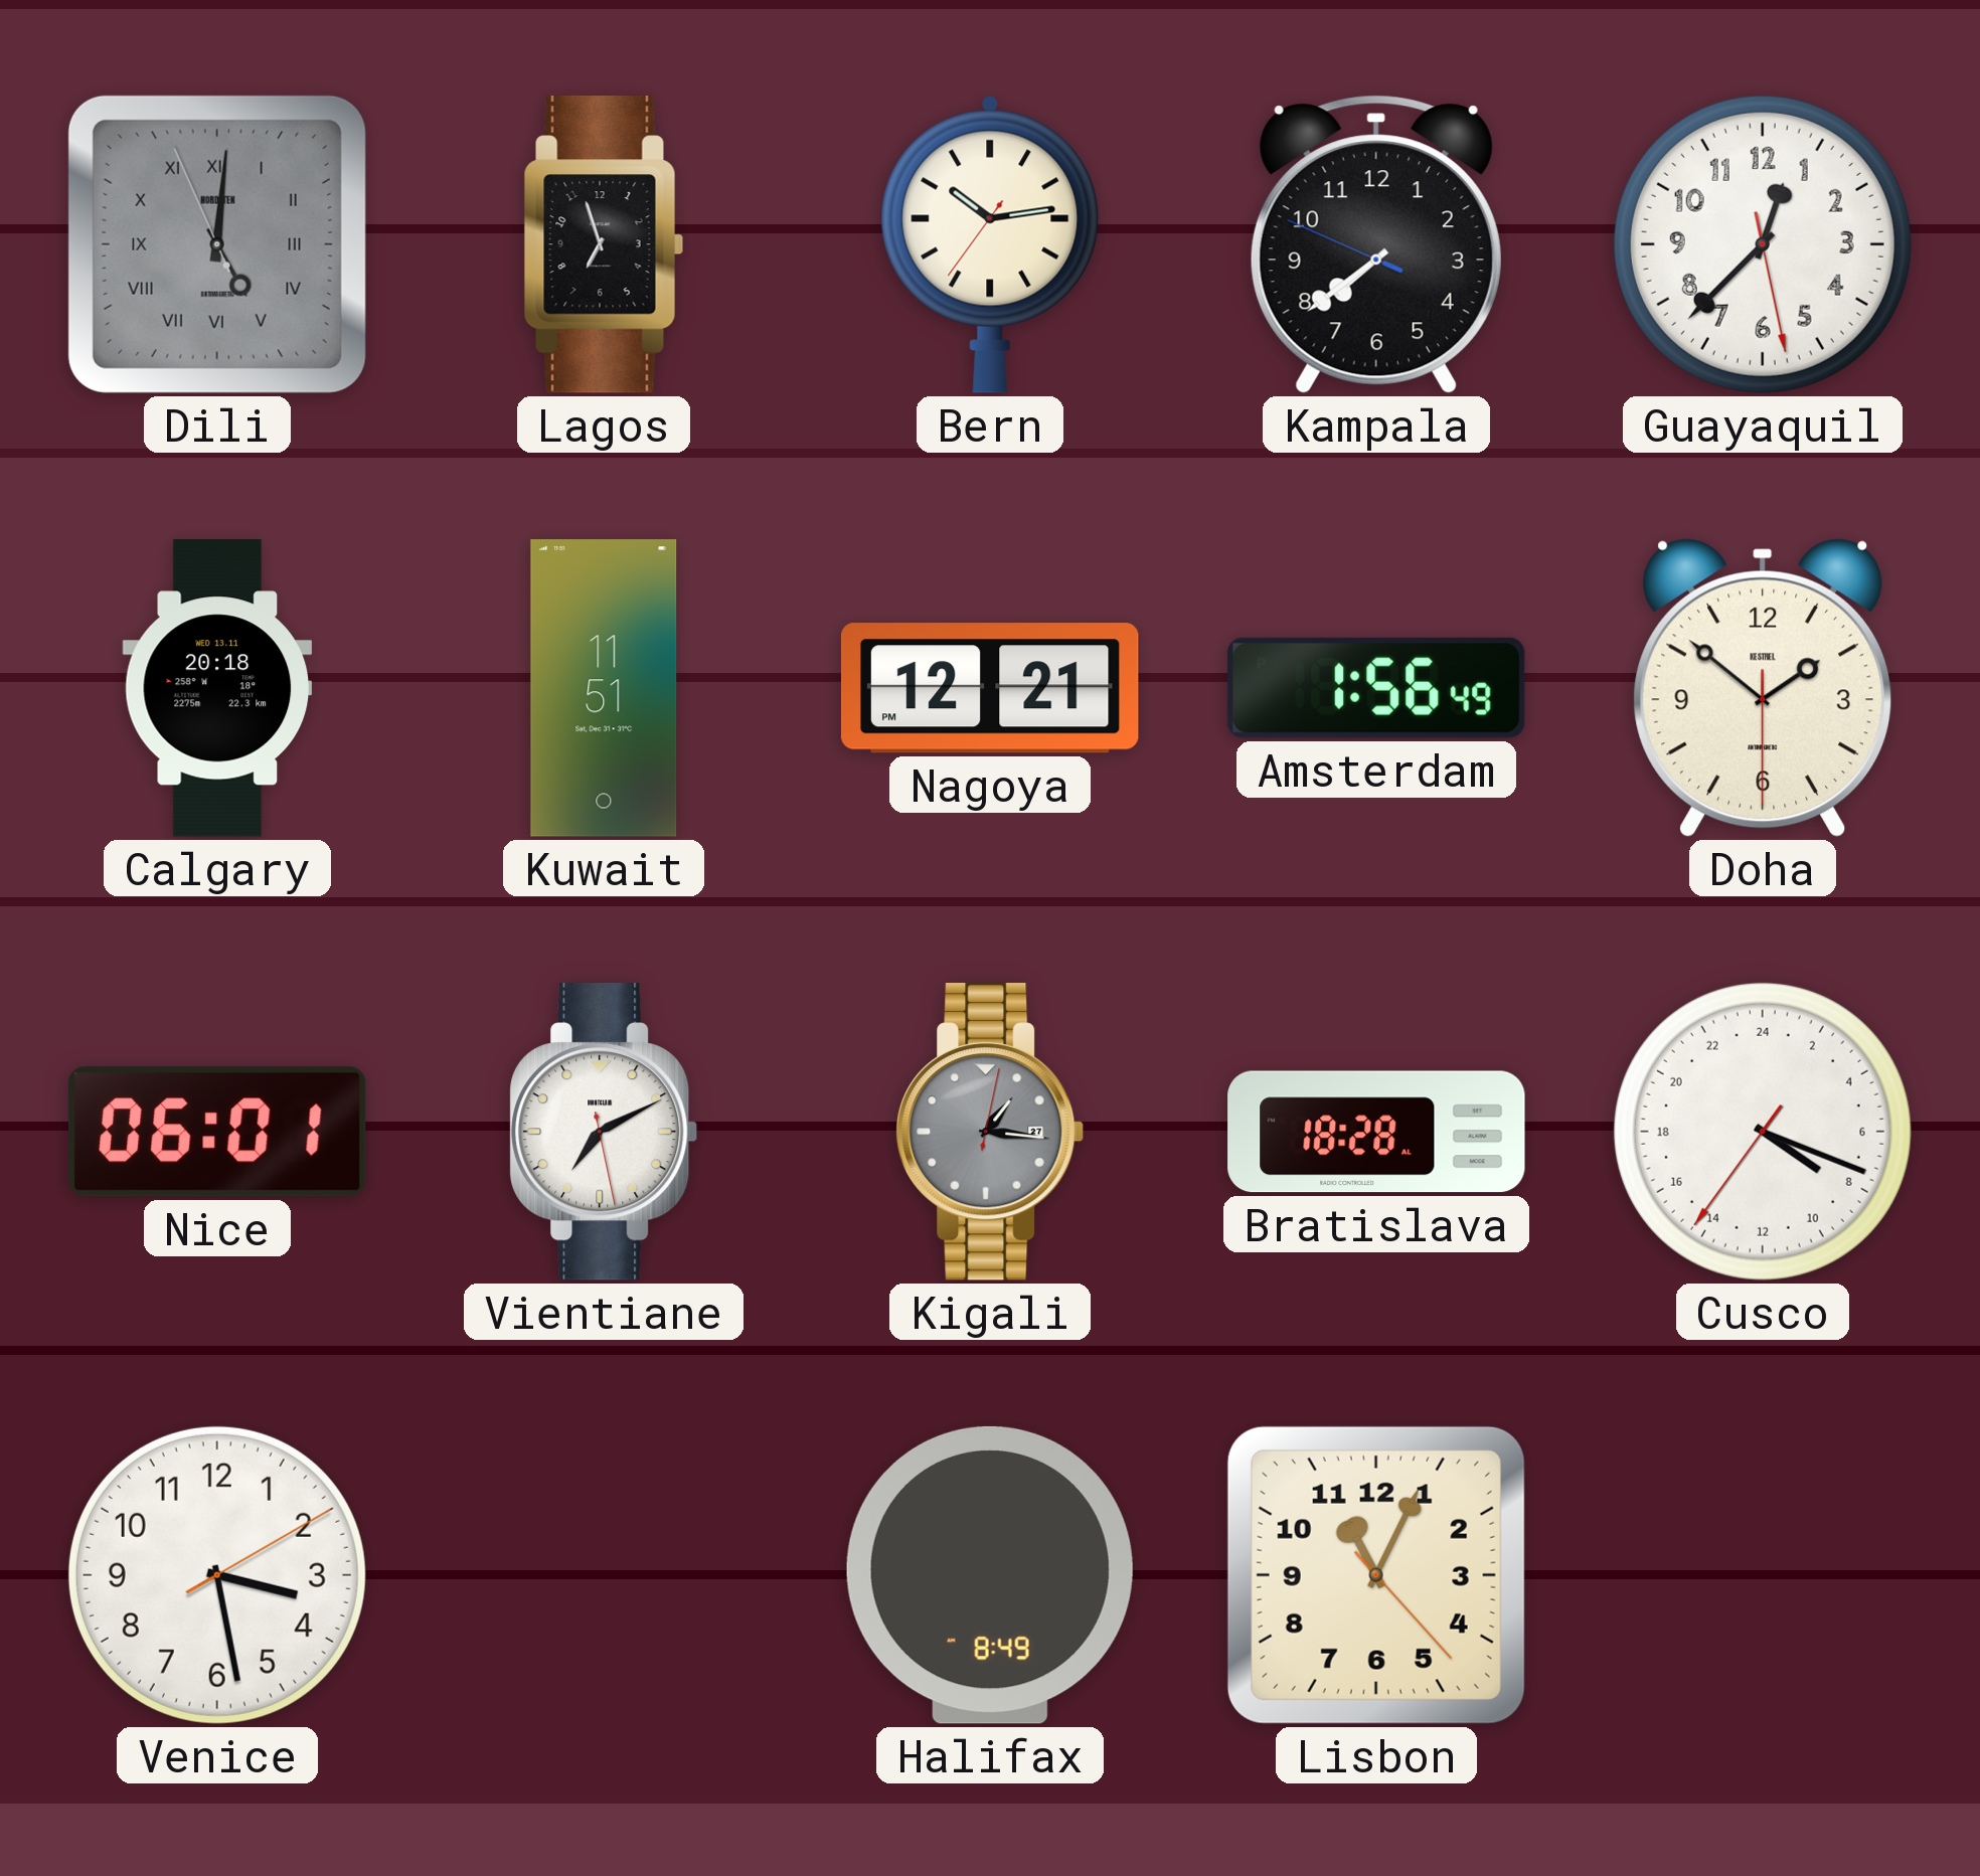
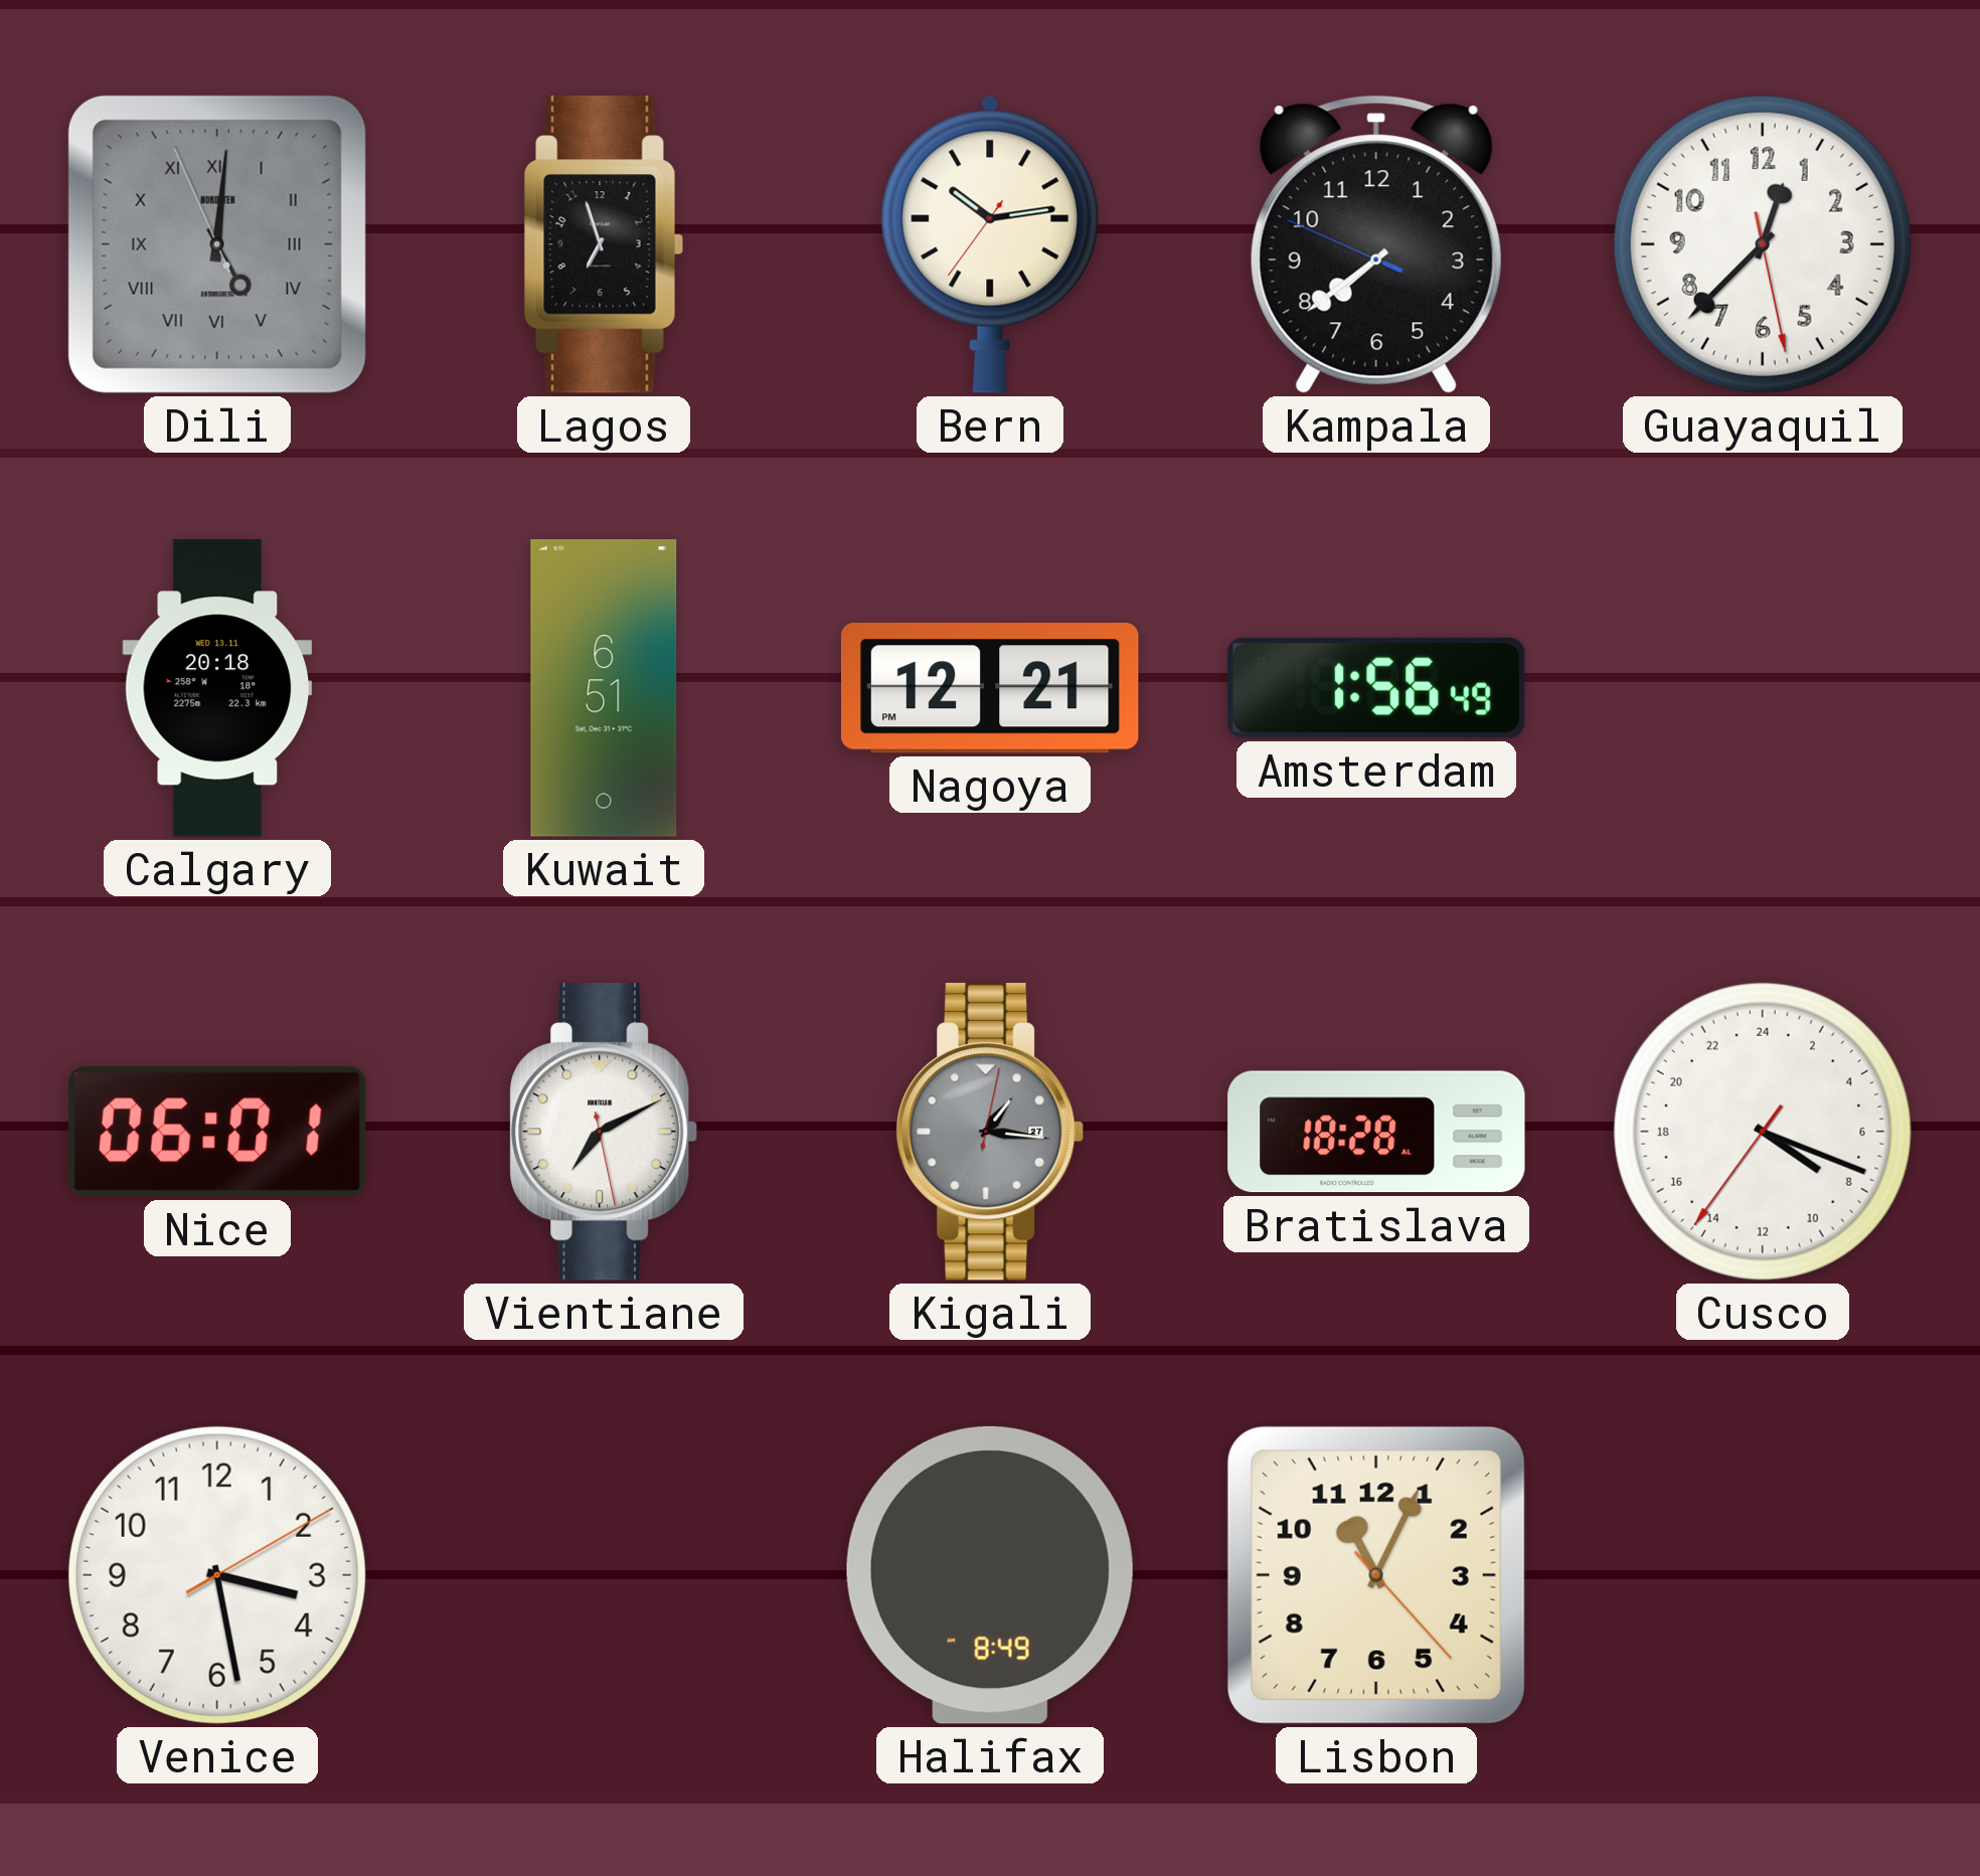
Kuwait: 11:51 -> 6:51
Doha: 1:51 -> none
